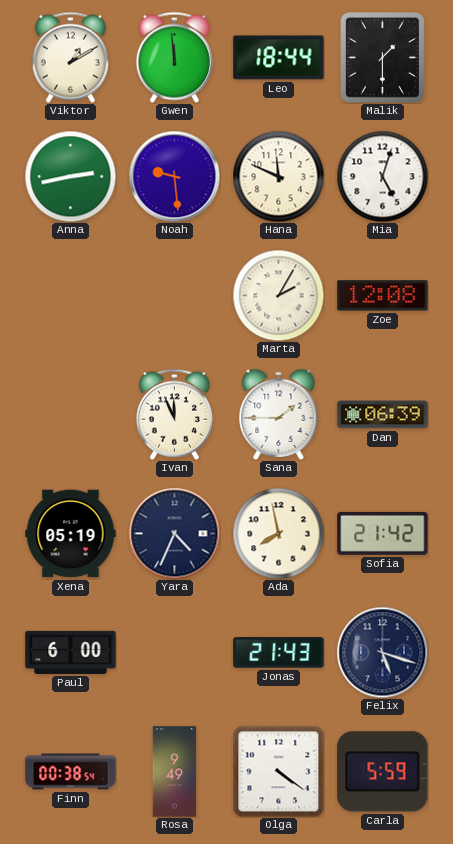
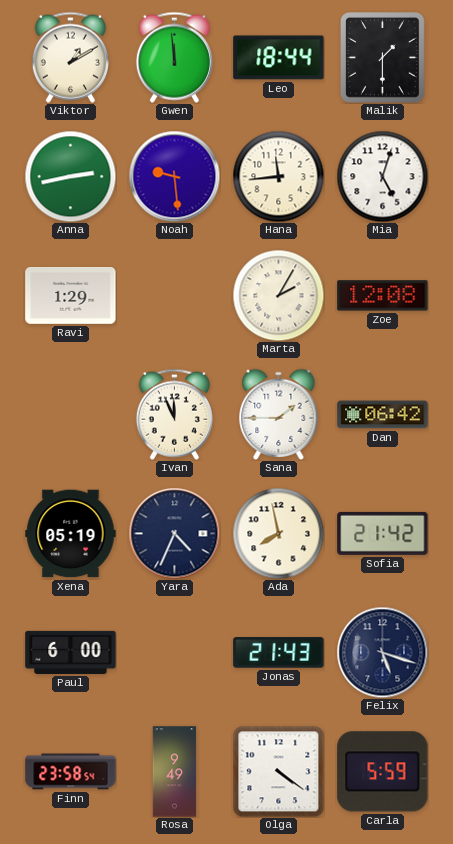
Hana: 11:49 -> 11:44
Ravi: none -> 1:29
Dan: 06:39 -> 06:42
Finn: 00:38 -> 23:58
